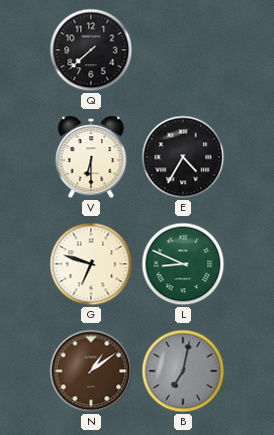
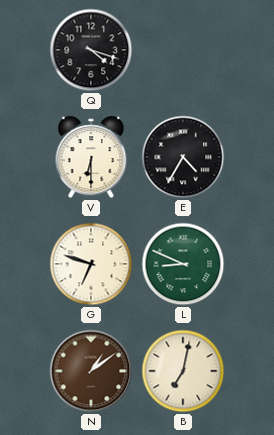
Q: 7:38 -> 4:18
B dial: grey -> cream
